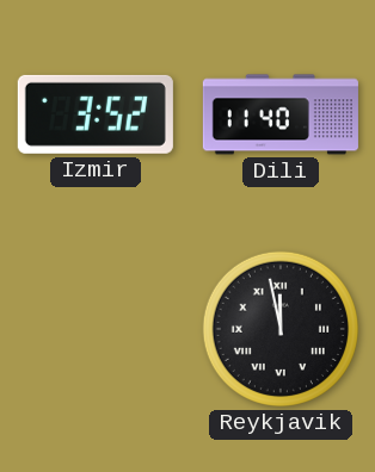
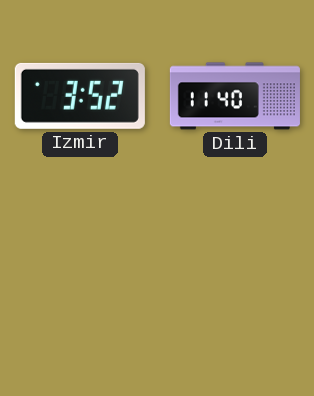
Reykjavik: 11:58 -> none
